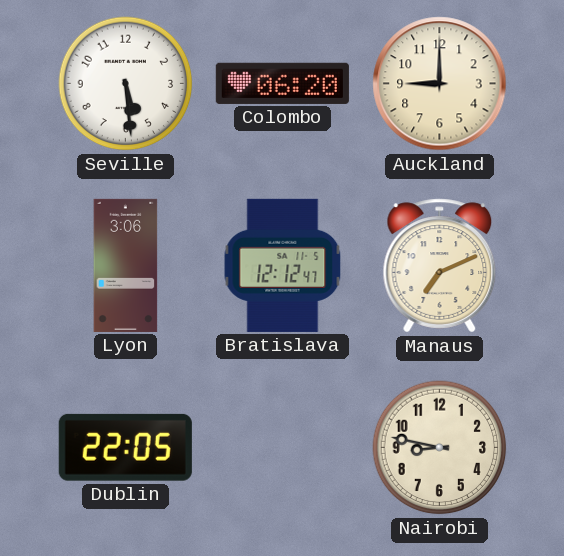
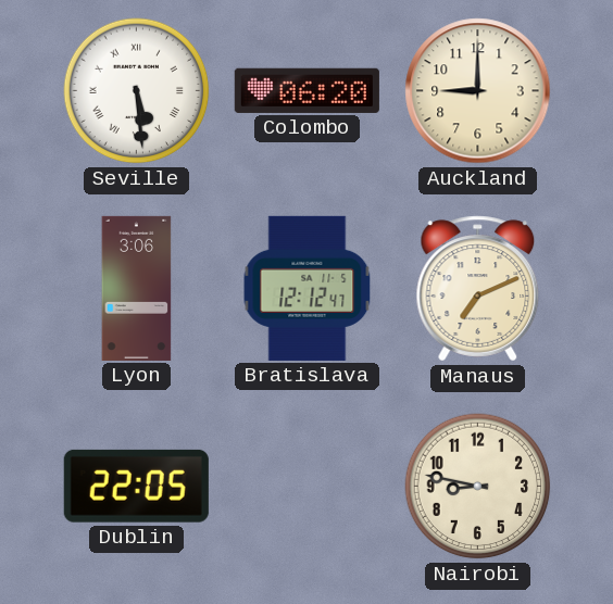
Seville numerals: Arabic -> Roman
